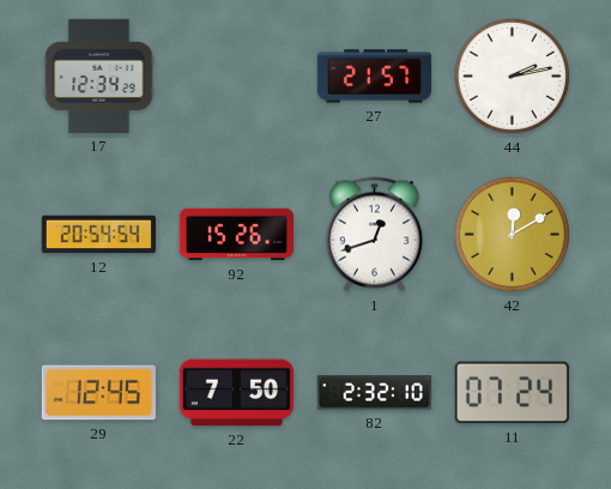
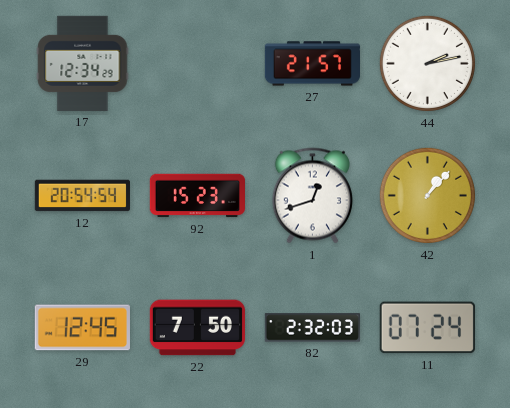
92: 15:26 -> 15:23
42: 12:10 -> 1:07
82: 2:32:10 -> 2:32:03
